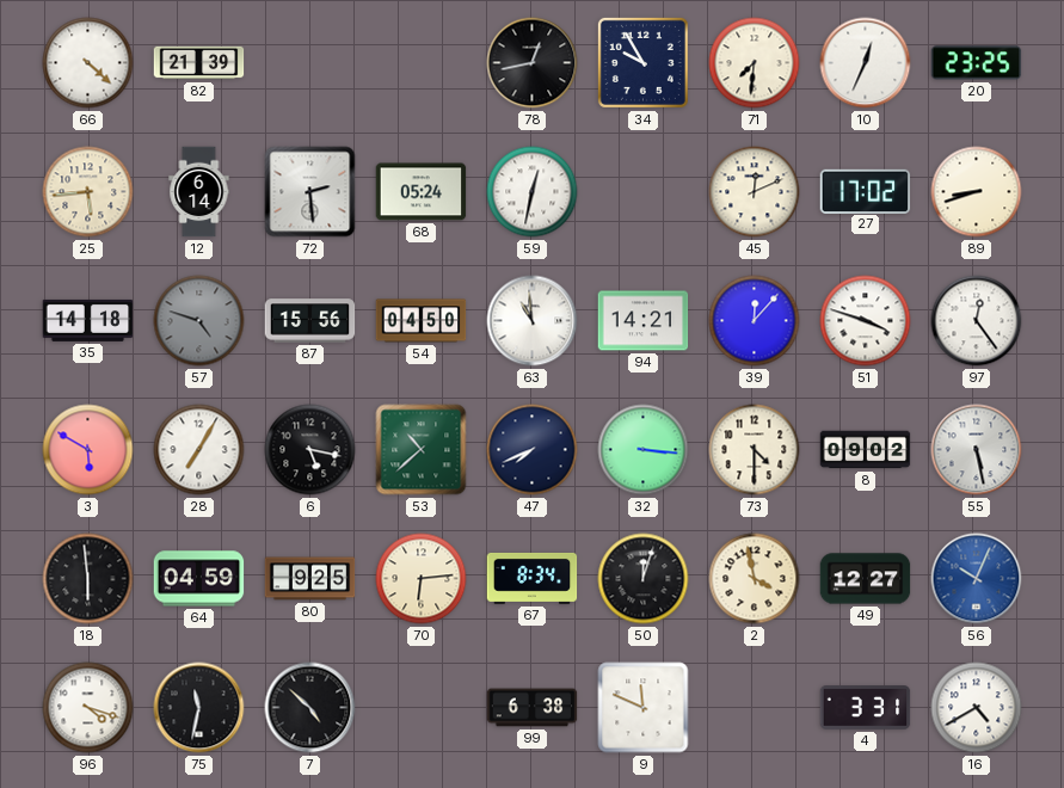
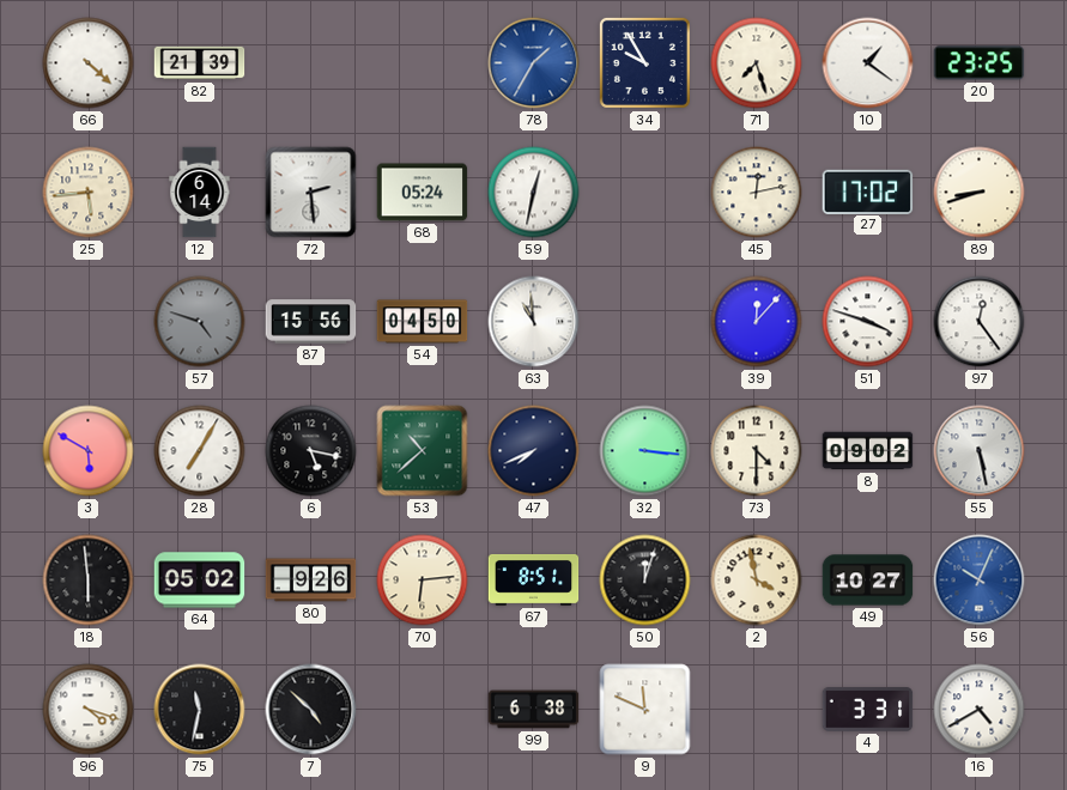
78: 12:43 -> 1:35
78 dial: black -> blue
71: 7:31 -> 7:27
10: 12:34 -> 1:21
45: 12:11 -> 12:13
35: 14:18 -> none
94: 14:21 -> none
64: 04:59 -> 05:02
80: 9:25 -> 9:26
67: 8:34 -> 8:51
49: 12:27 -> 10:27
